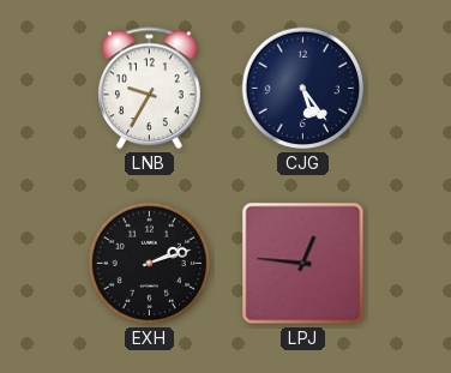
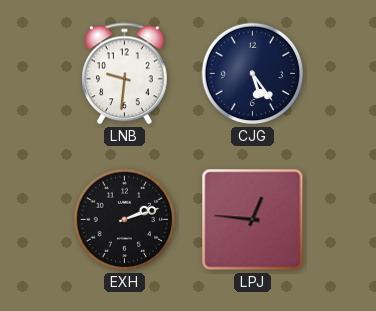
LNB: 9:35 -> 9:31
